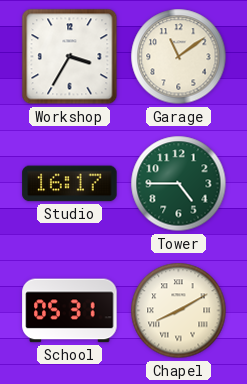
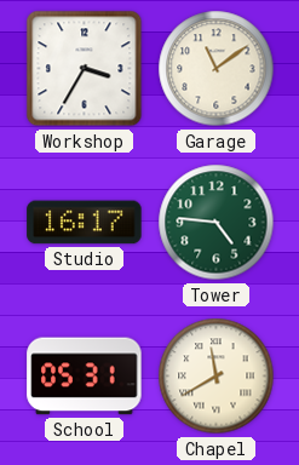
Tower: 4:45 -> 4:46
Chapel: 8:10 -> 11:40
